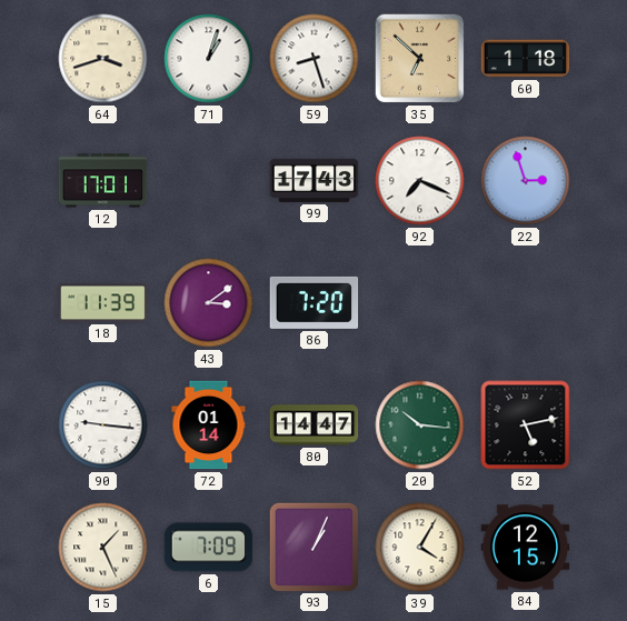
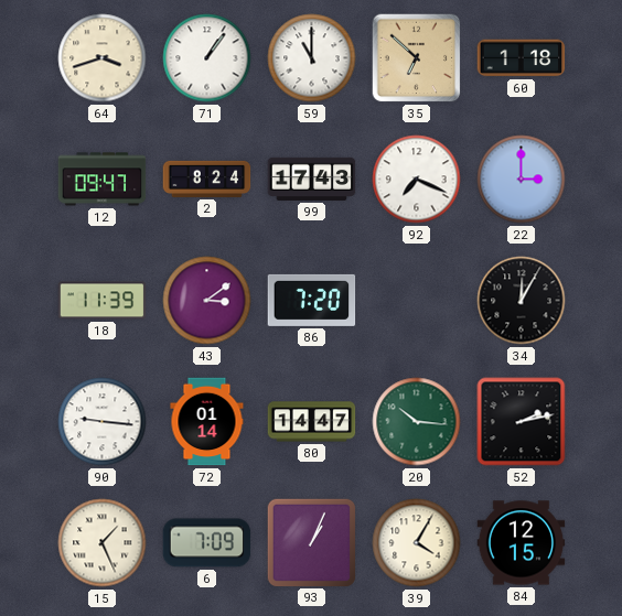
71: 1:03 -> 1:06
59: 8:27 -> 11:00
12: 17:01 -> 09:47
2: none -> 8:24
22: 2:57 -> 3:00
34: none -> 12:05
52: 5:13 -> 2:13
